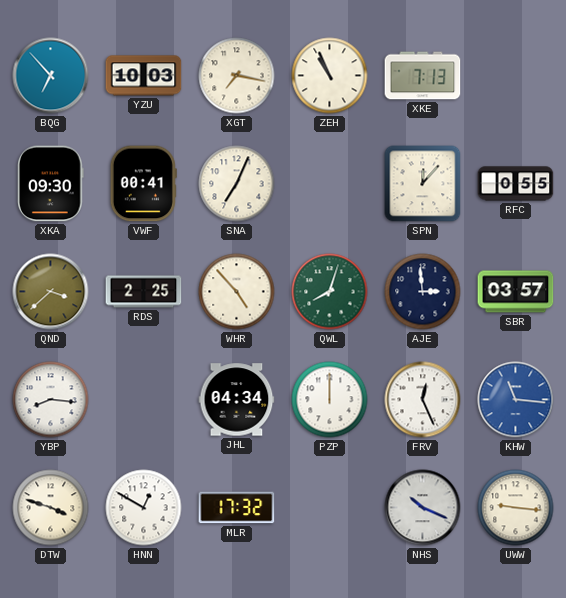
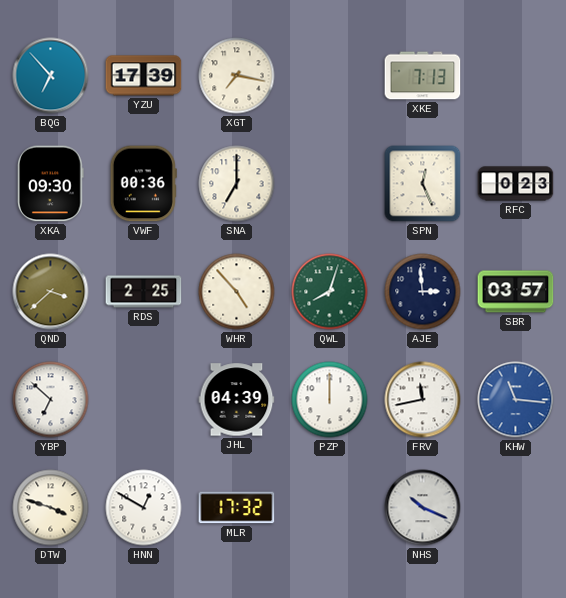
YZU: 10:03 -> 17:39
ZEH: 10:56 -> none
VWF: 00:41 -> 00:36
SNA: 7:04 -> 7:00
SPN: 12:07 -> 12:26
RFC: 0:55 -> 0:23
YBP: 8:16 -> 6:52
JHL: 04:34 -> 04:39
FRV: 12:26 -> 11:43
UWW: 9:16 -> none
